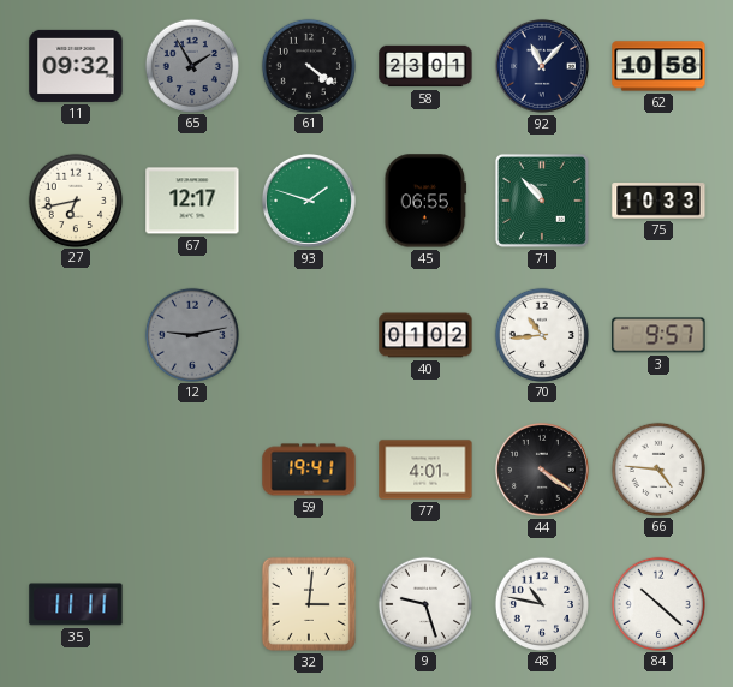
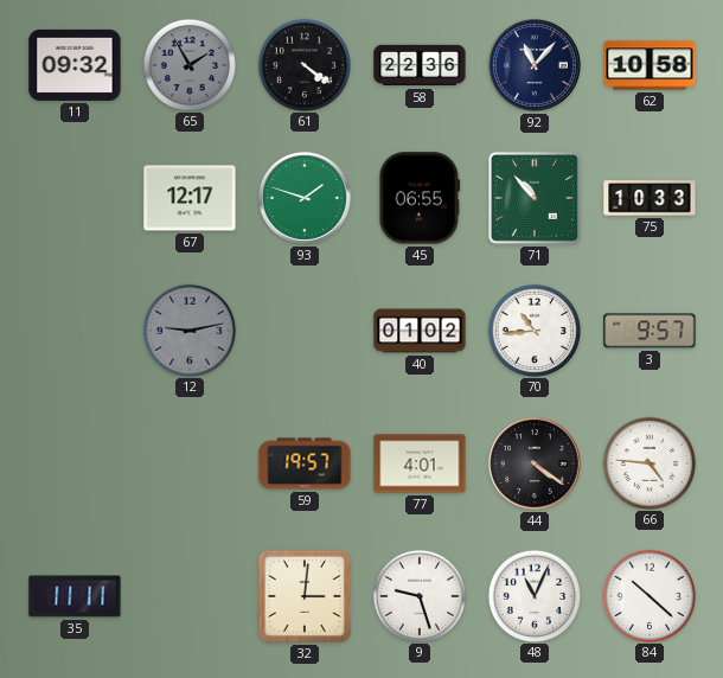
58: 23:01 -> 22:36
27: 6:43 -> none
59: 19:41 -> 19:57
48: 10:47 -> 11:04
